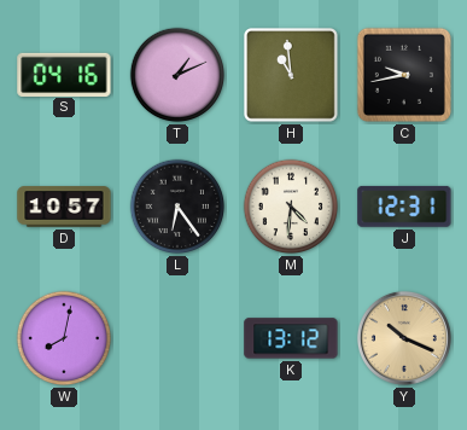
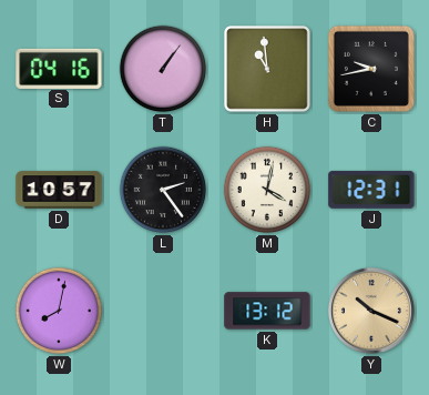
T: 1:11 -> 1:06
L: 6:24 -> 2:24
M: 4:31 -> 4:02
